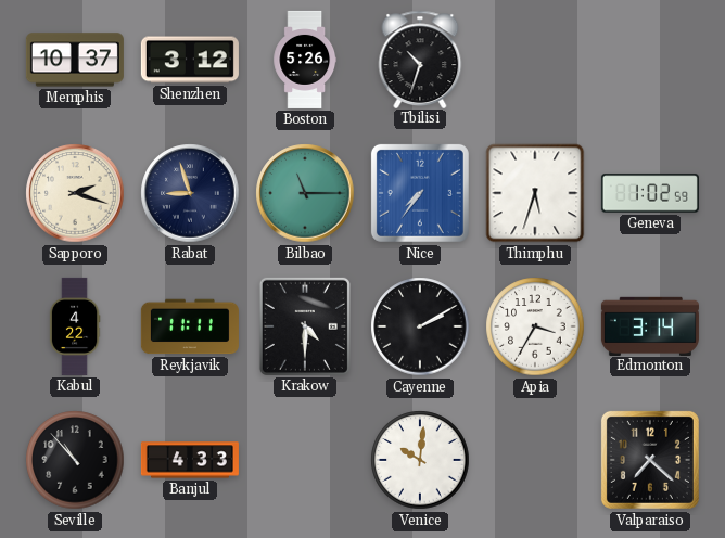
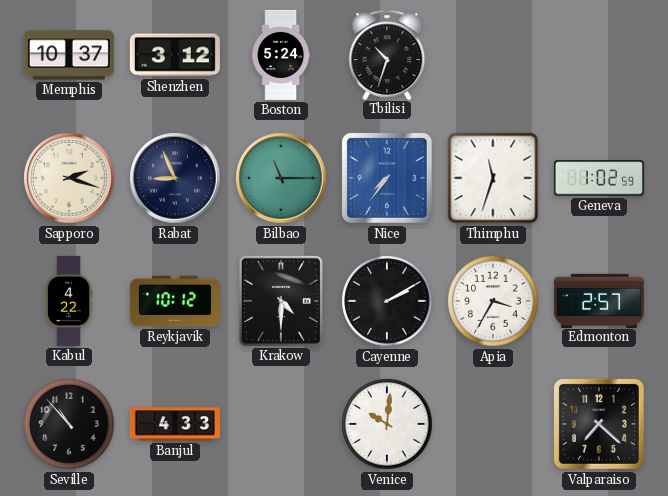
Boston: 5:26 -> 5:24
Rabat: 8:57 -> 8:56
Thimphu: 5:33 -> 11:33
Reykjavik: 11:11 -> 10:12
Edmonton: 3:14 -> 2:57
